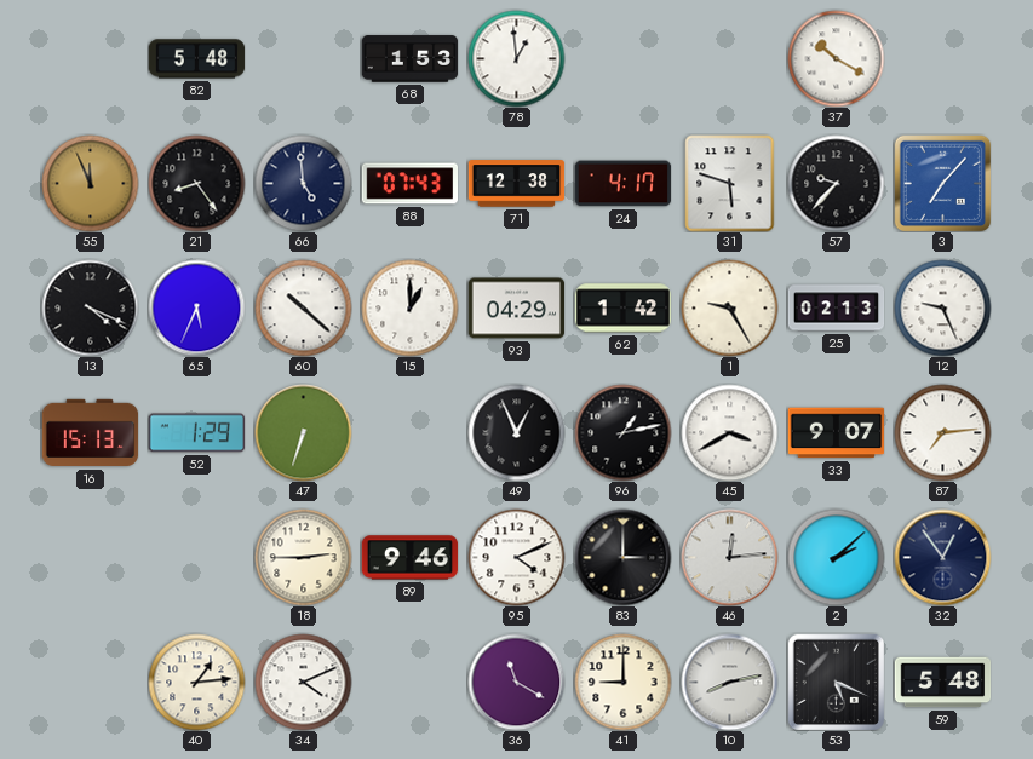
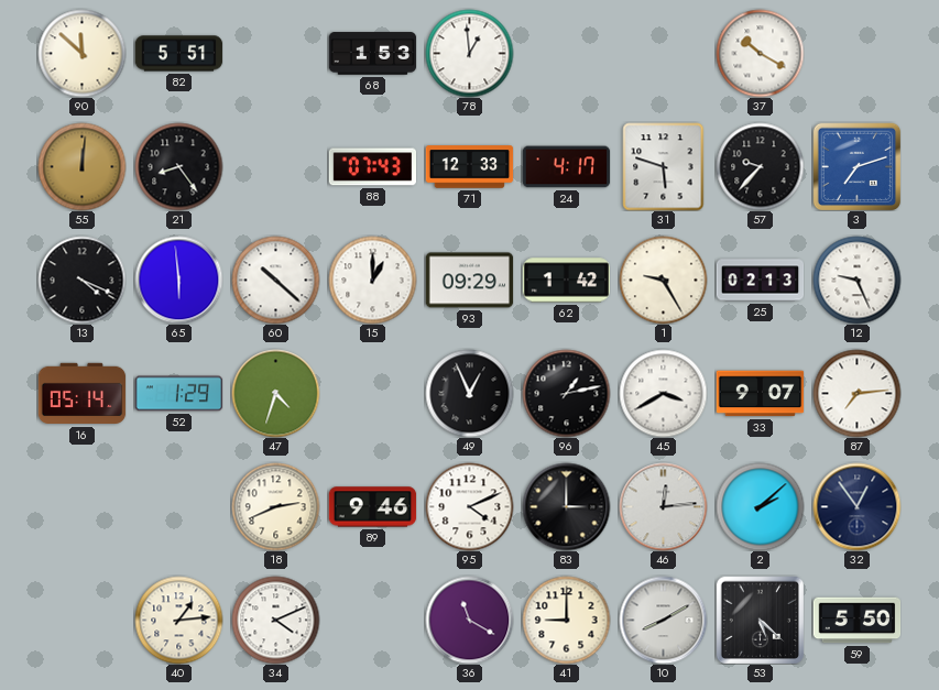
90: none -> 11:52
82: 5:48 -> 5:51
55: 11:56 -> 12:01
66: 4:59 -> none
71: 12:38 -> 12:33
3: 7:07 -> 7:12
65: 5:34 -> 5:59
93: 04:29 -> 09:29
16: 15:13 -> 05:14
47: 6:33 -> 4:33
18: 2:45 -> 2:41
10: 8:13 -> 8:10
53: 5:19 -> 5:22
59: 5:48 -> 5:50
